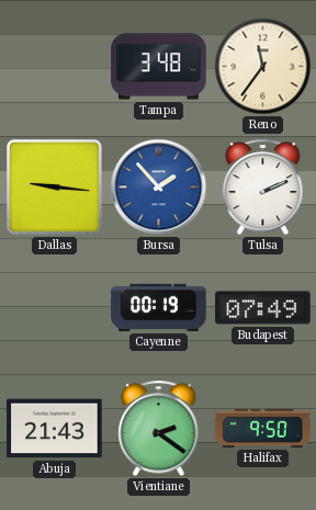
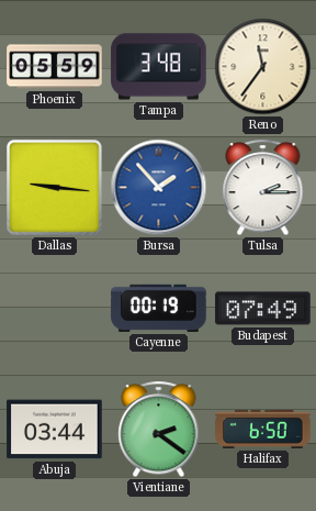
Phoenix: none -> 05:59
Tulsa: 2:11 -> 2:15
Abuja: 21:43 -> 03:44
Halifax: 9:50 -> 6:50
